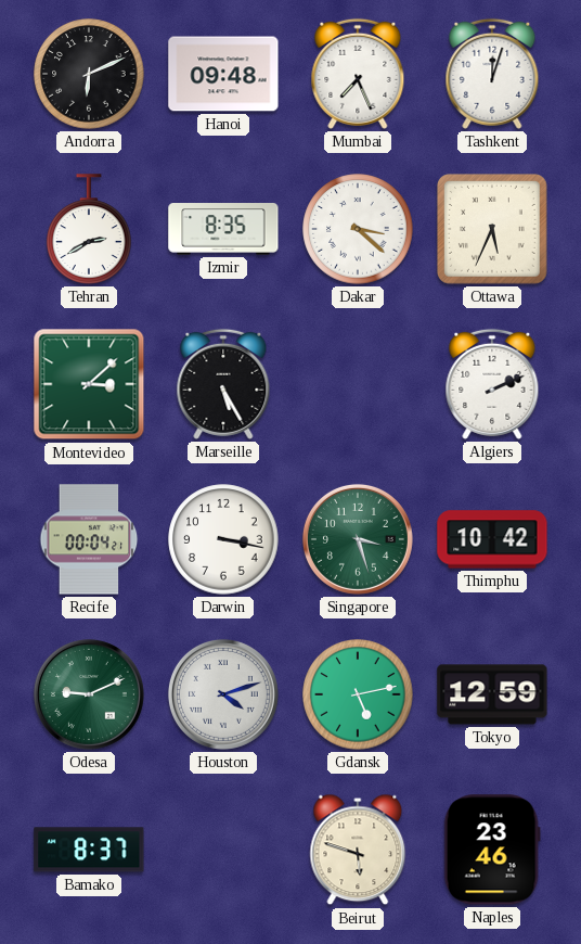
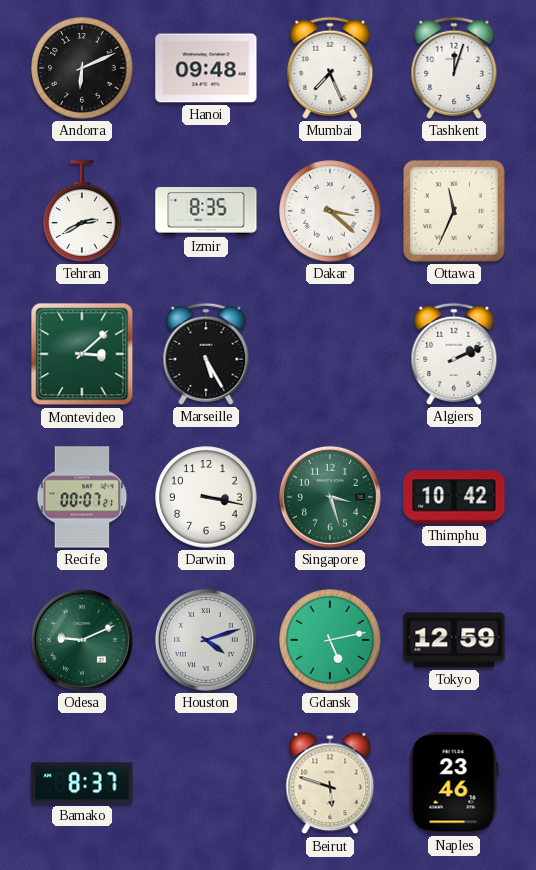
Ottawa: 5:34 -> 11:34
Recife: 00:04 -> 00:07
